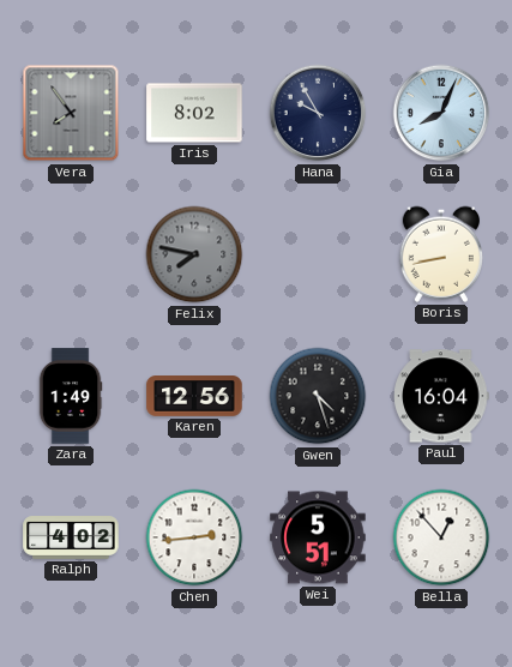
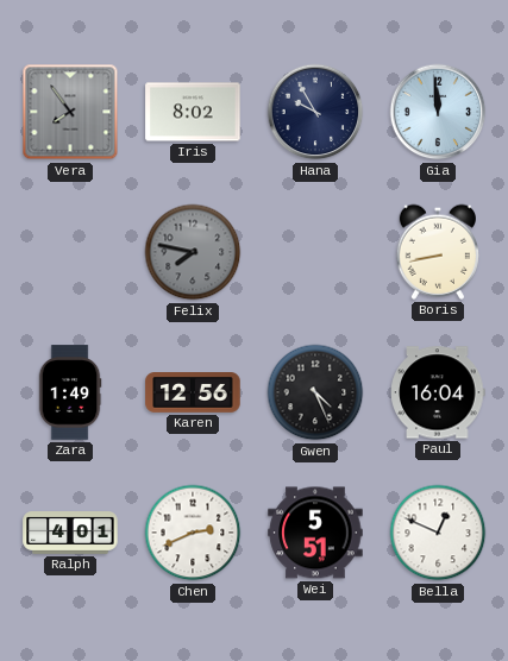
Gia: 8:04 -> 11:59
Gwen: 4:27 -> 4:26
Ralph: 4:02 -> 4:01
Chen: 2:44 -> 2:41
Bella: 12:53 -> 12:49
